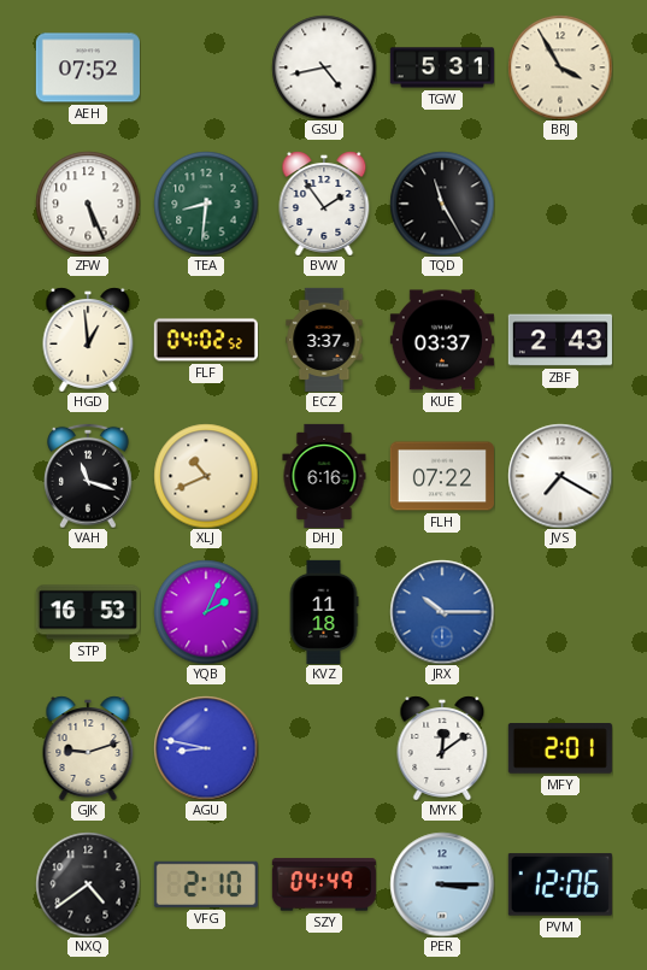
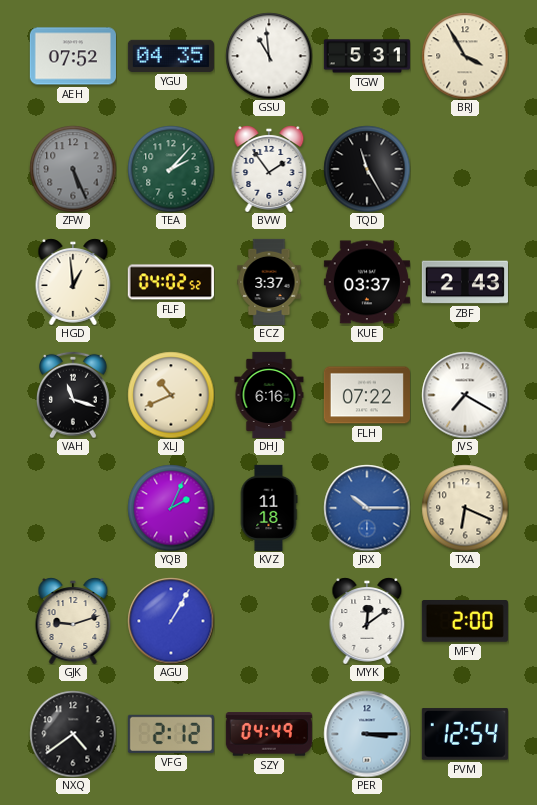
YGU: none -> 04:35
GSU: 4:43 -> 10:59
ZFW dial: white -> grey
TEA: 8:31 -> 2:07
STP: 16:53 -> none
TXA: none -> 6:19
AGU: 8:47 -> 1:05
MFY: 2:01 -> 2:00
VFG: 2:10 -> 2:12
PVM: 12:06 -> 12:54
